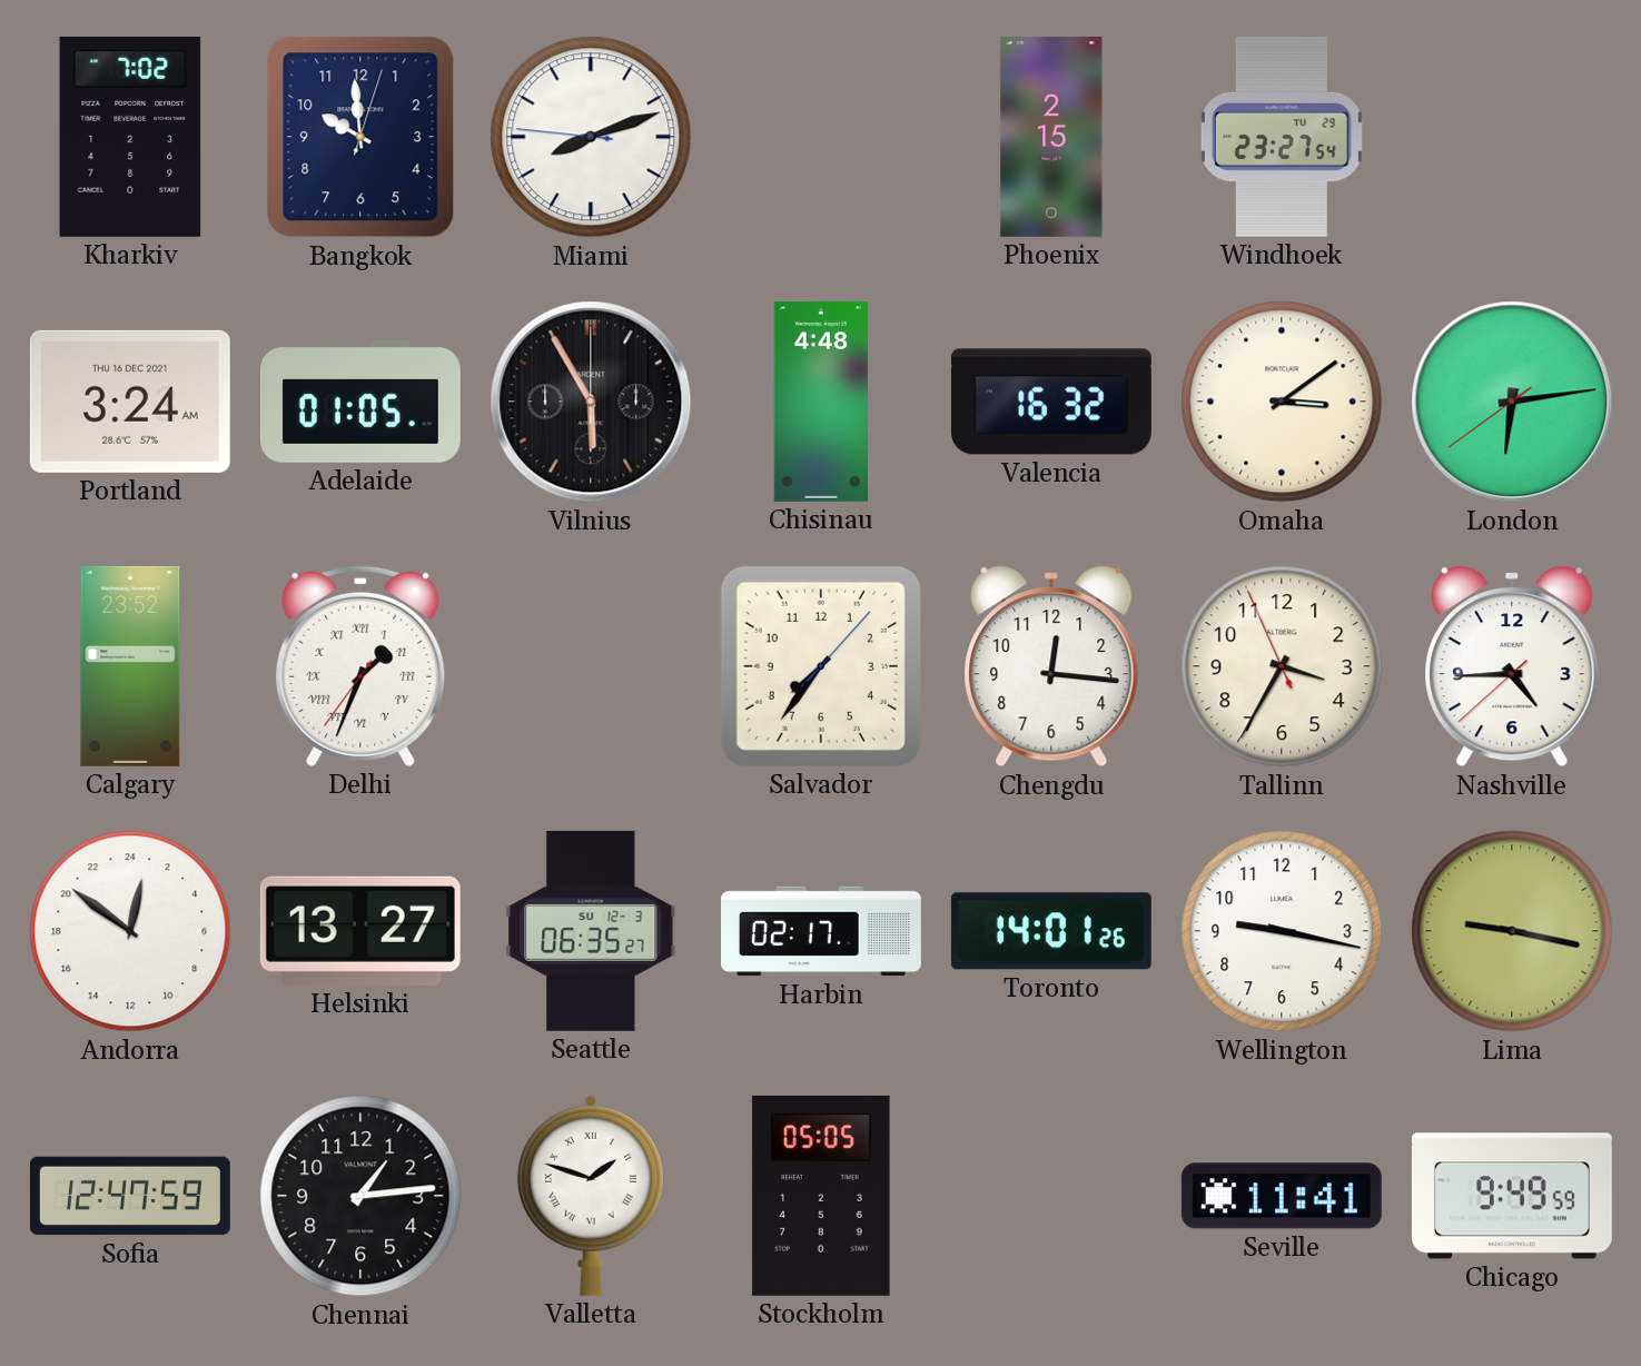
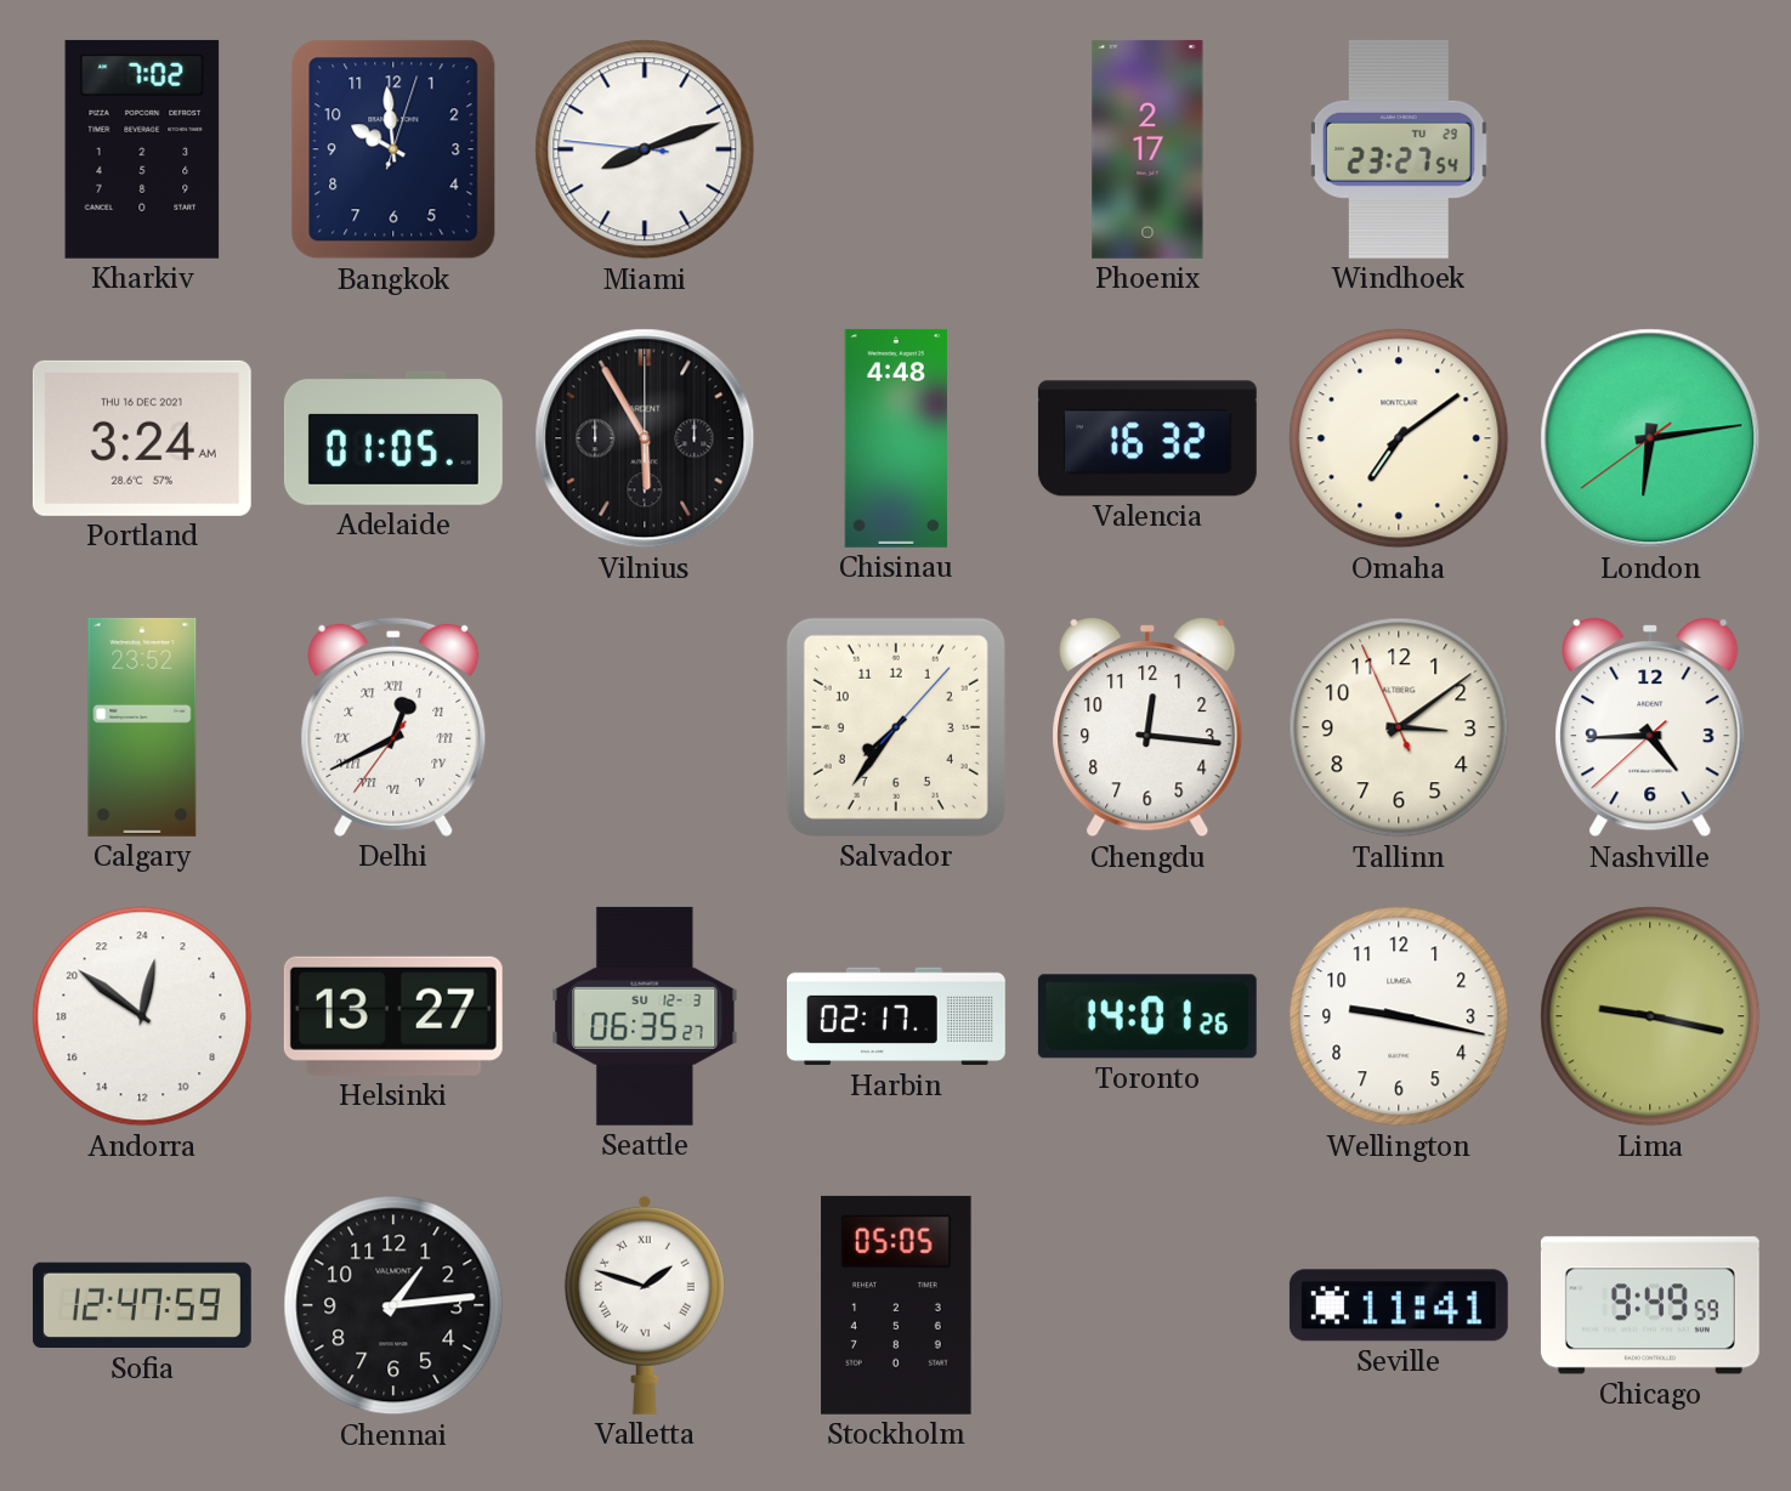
Phoenix: 2:15 -> 2:17
Omaha: 3:09 -> 7:09
Delhi: 1:33 -> 12:40
Tallinn: 3:34 -> 3:08
